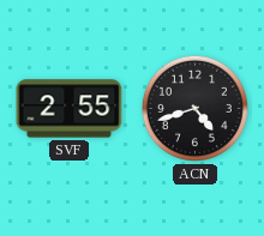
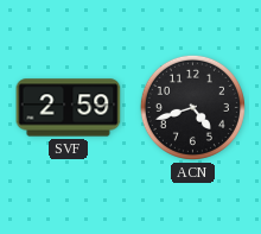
SVF: 2:55 -> 2:59
